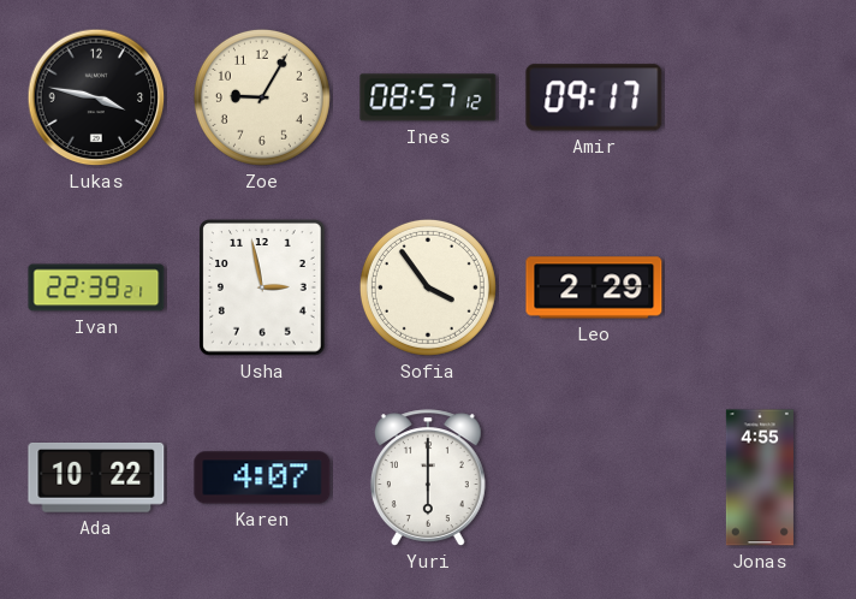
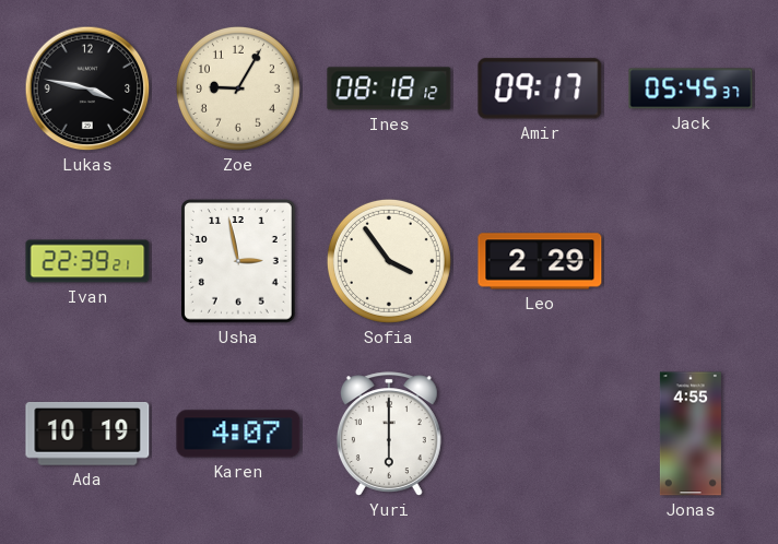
Ines: 08:57 -> 08:18
Jack: none -> 05:45
Ada: 10:22 -> 10:19
